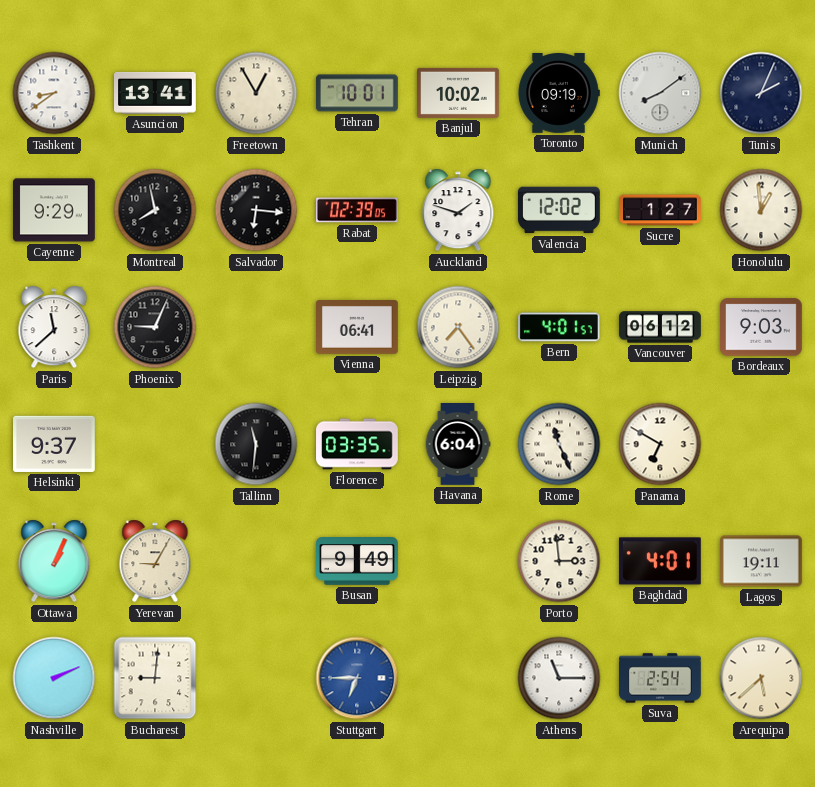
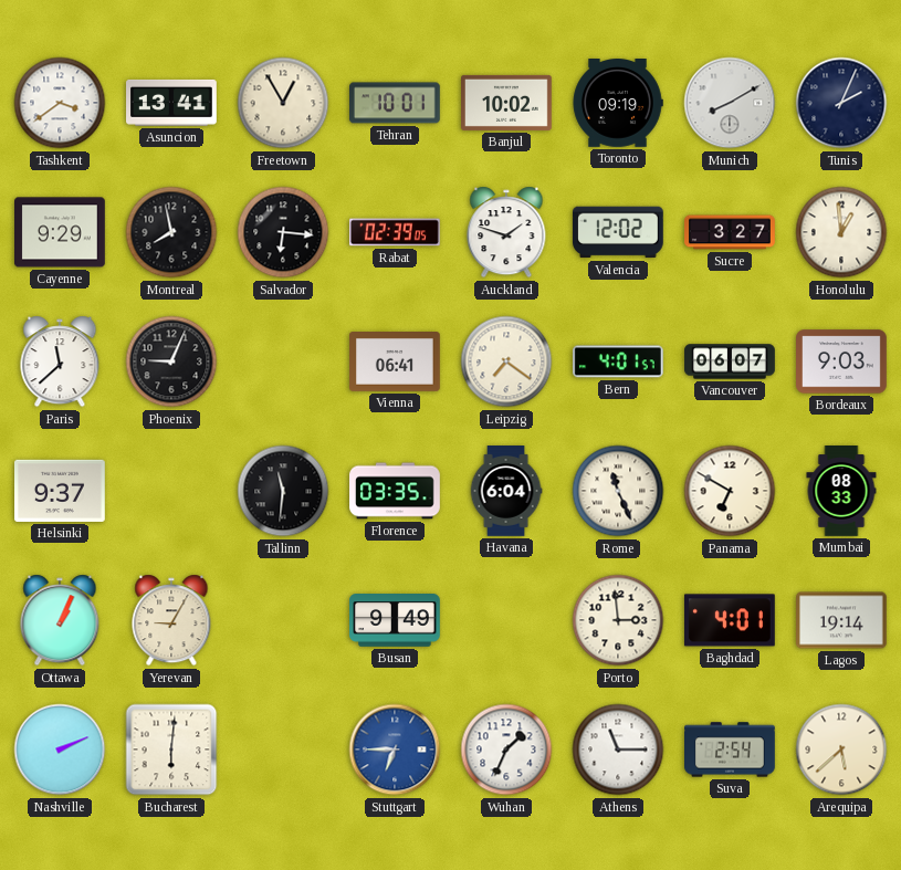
Tashkent: 8:39 -> 3:39
Munich: 8:09 -> 8:10
Sucre: 1:27 -> 3:27
Leipzig: 7:24 -> 7:21
Vancouver: 06:12 -> 06:07
Mumbai: none -> 08:33
Lagos: 19:11 -> 19:14
Bucharest: 9:01 -> 6:01
Wuhan: none -> 1:34
